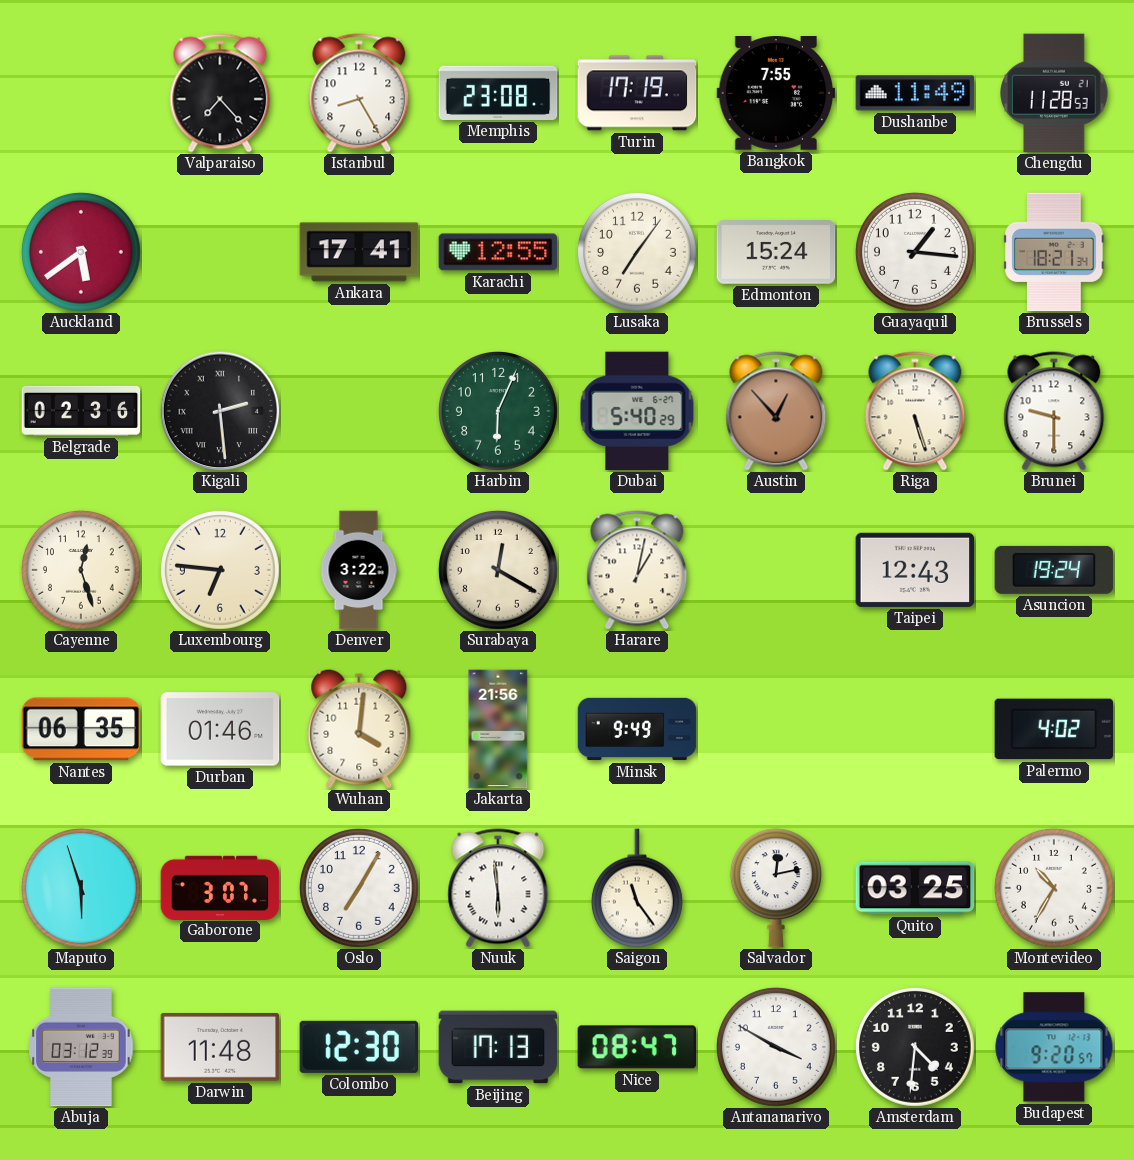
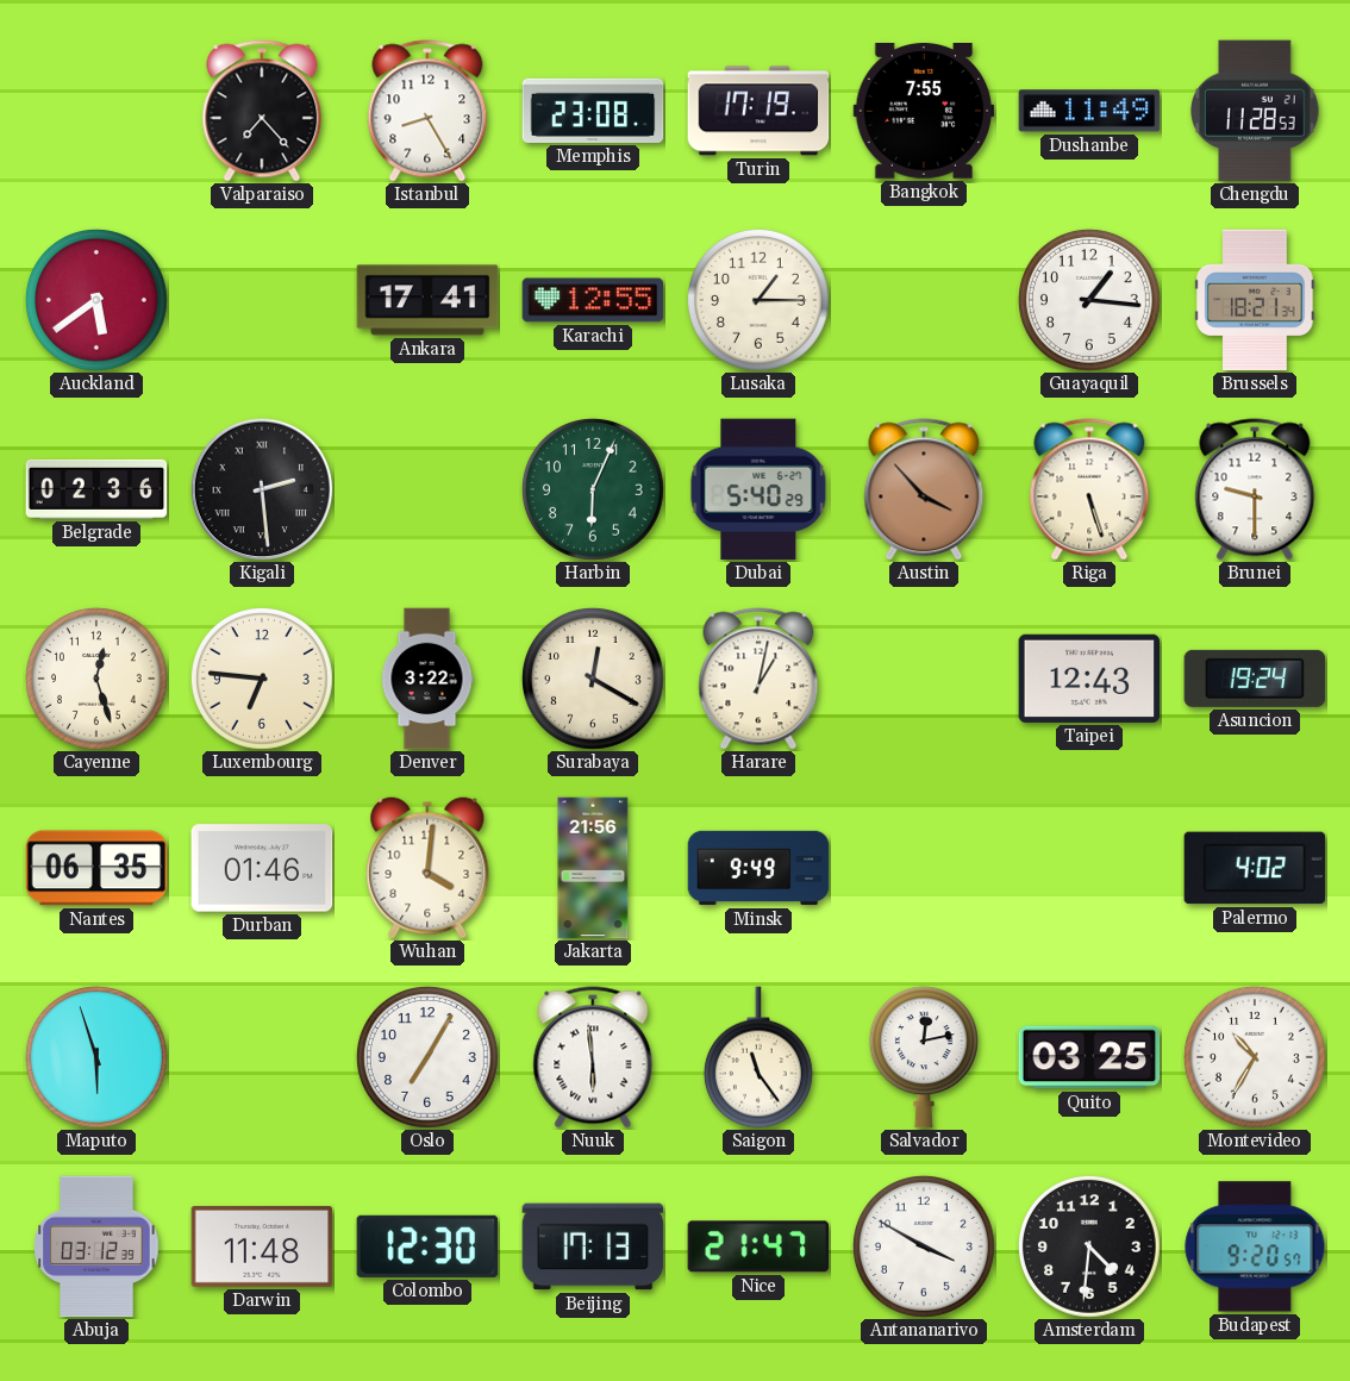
Lusaka: 7:06 -> 1:15
Edmonton: 15:24 -> none
Austin: 12:53 -> 3:53
Gaborone: 3:07 -> none
Nice: 08:47 -> 21:47
